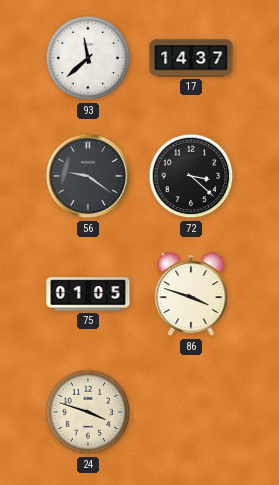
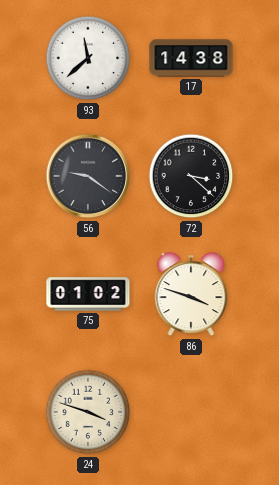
17: 14:37 -> 14:38
75: 01:05 -> 01:02
